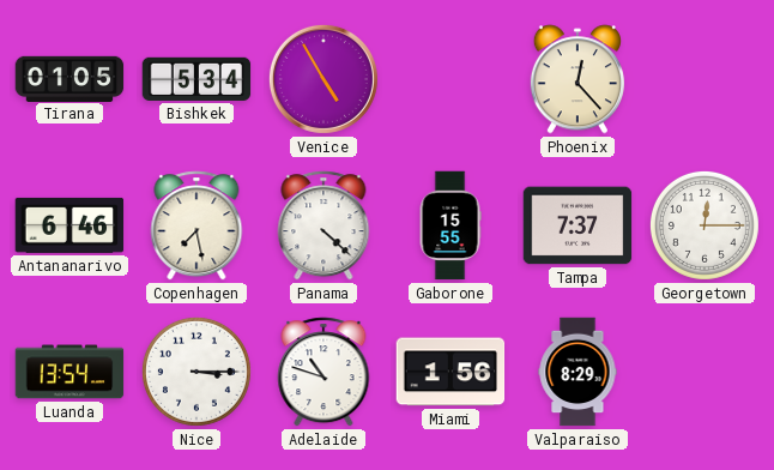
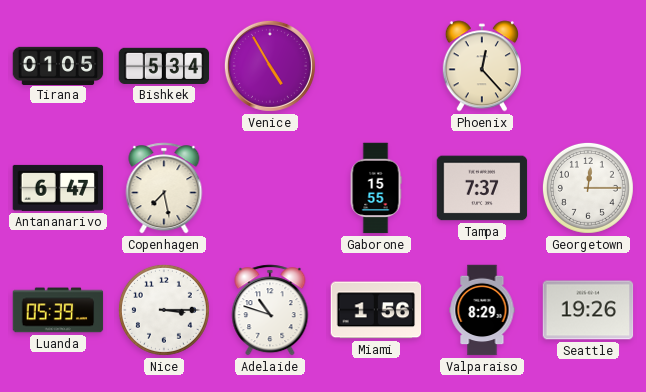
Antananarivo: 6:46 -> 6:47
Panama: 4:22 -> none
Luanda: 13:54 -> 05:39
Seattle: none -> 19:26
